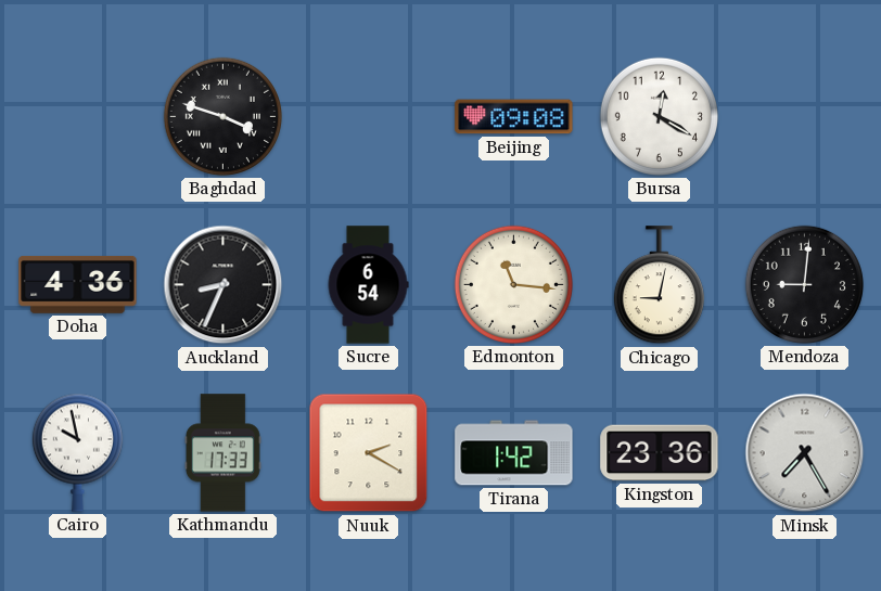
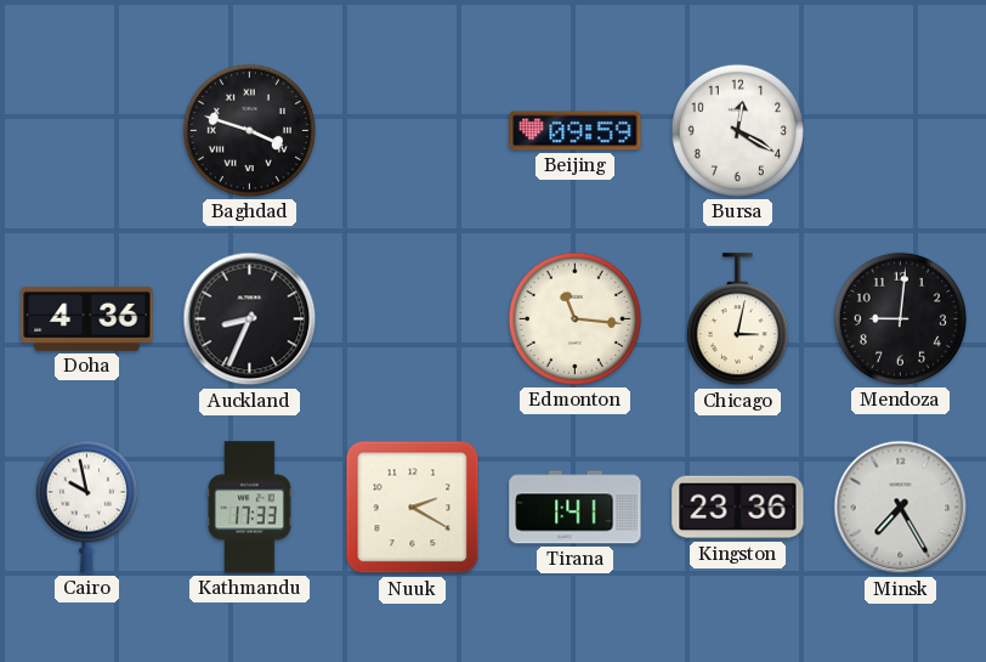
Beijing: 09:08 -> 09:59
Sucre: 6:54 -> none
Chicago: 9:02 -> 3:02
Tirana: 1:42 -> 1:41
